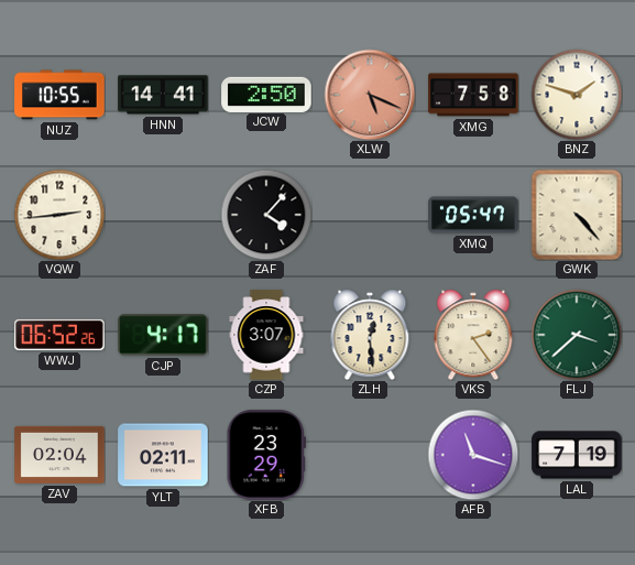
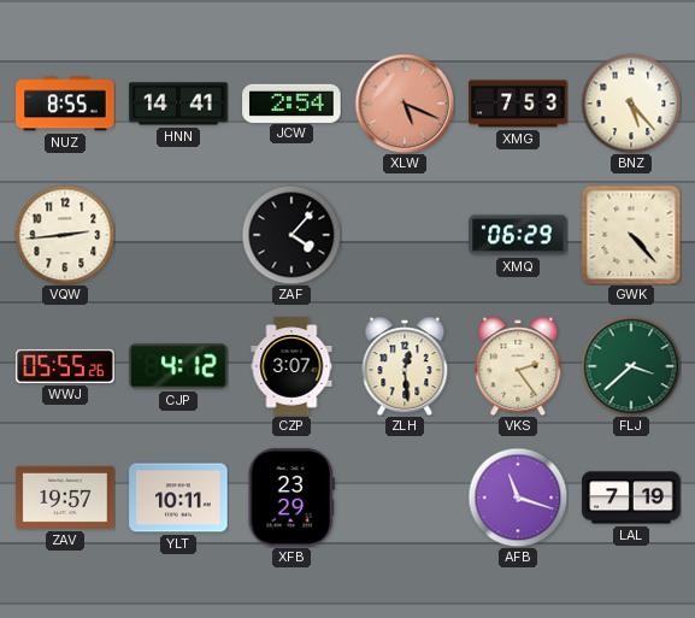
NUZ: 10:55 -> 8:55
JCW: 2:50 -> 2:54
XMG: 7:58 -> 7:53
BNZ: 1:48 -> 5:23
XMQ: 05:47 -> 06:29
WWJ: 06:52 -> 05:55
CJP: 4:17 -> 4:12
ZAV: 02:04 -> 19:57
YLT: 02:11 -> 10:11
